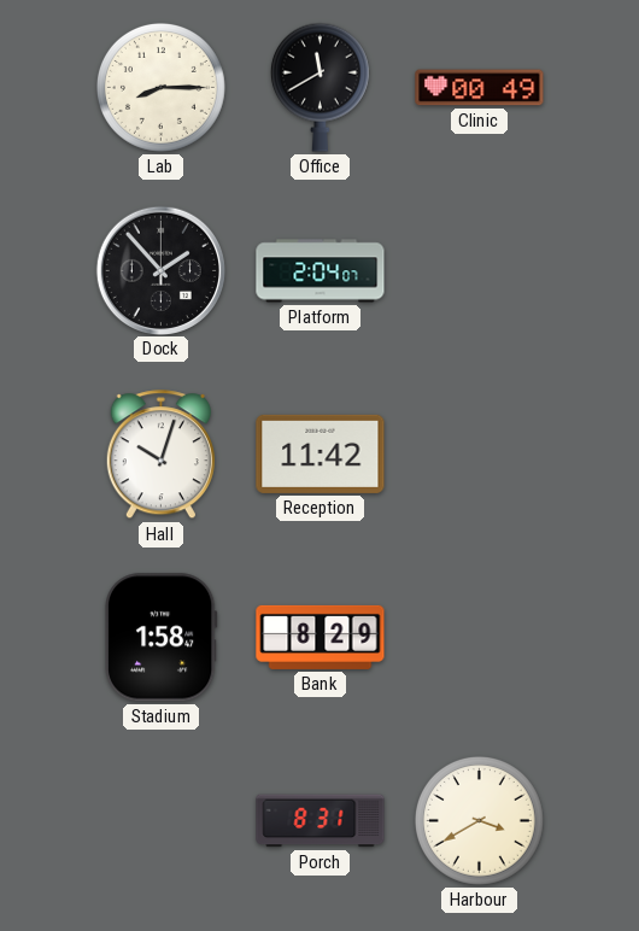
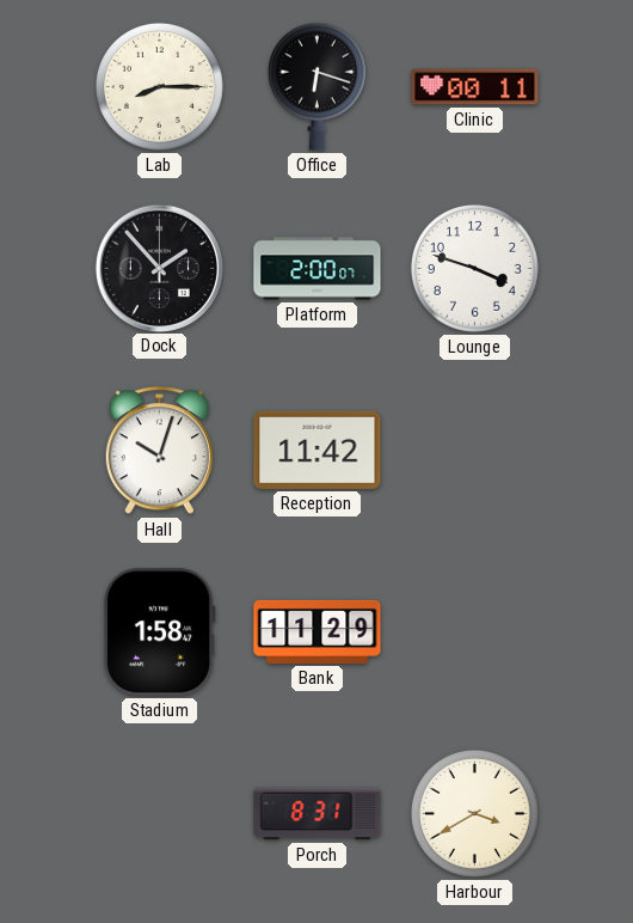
Office: 11:40 -> 6:18
Clinic: 00:49 -> 00:11
Platform: 2:04 -> 2:00
Lounge: none -> 3:48
Bank: 8:29 -> 11:29
